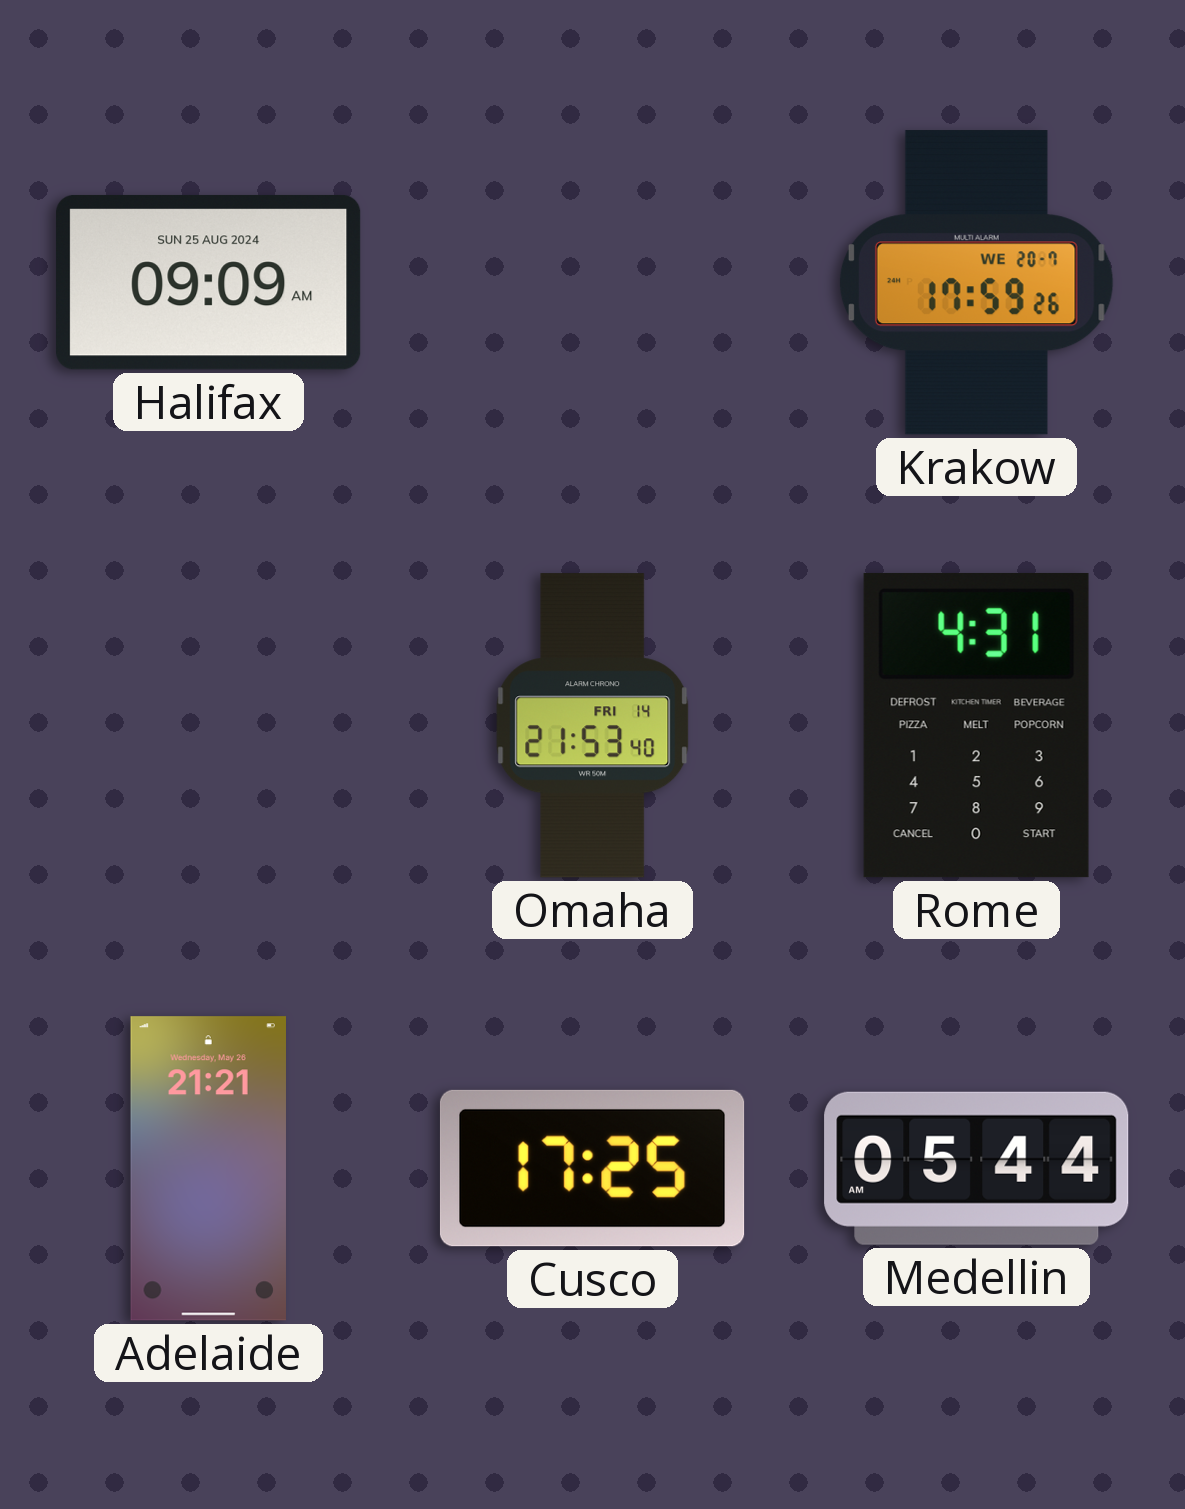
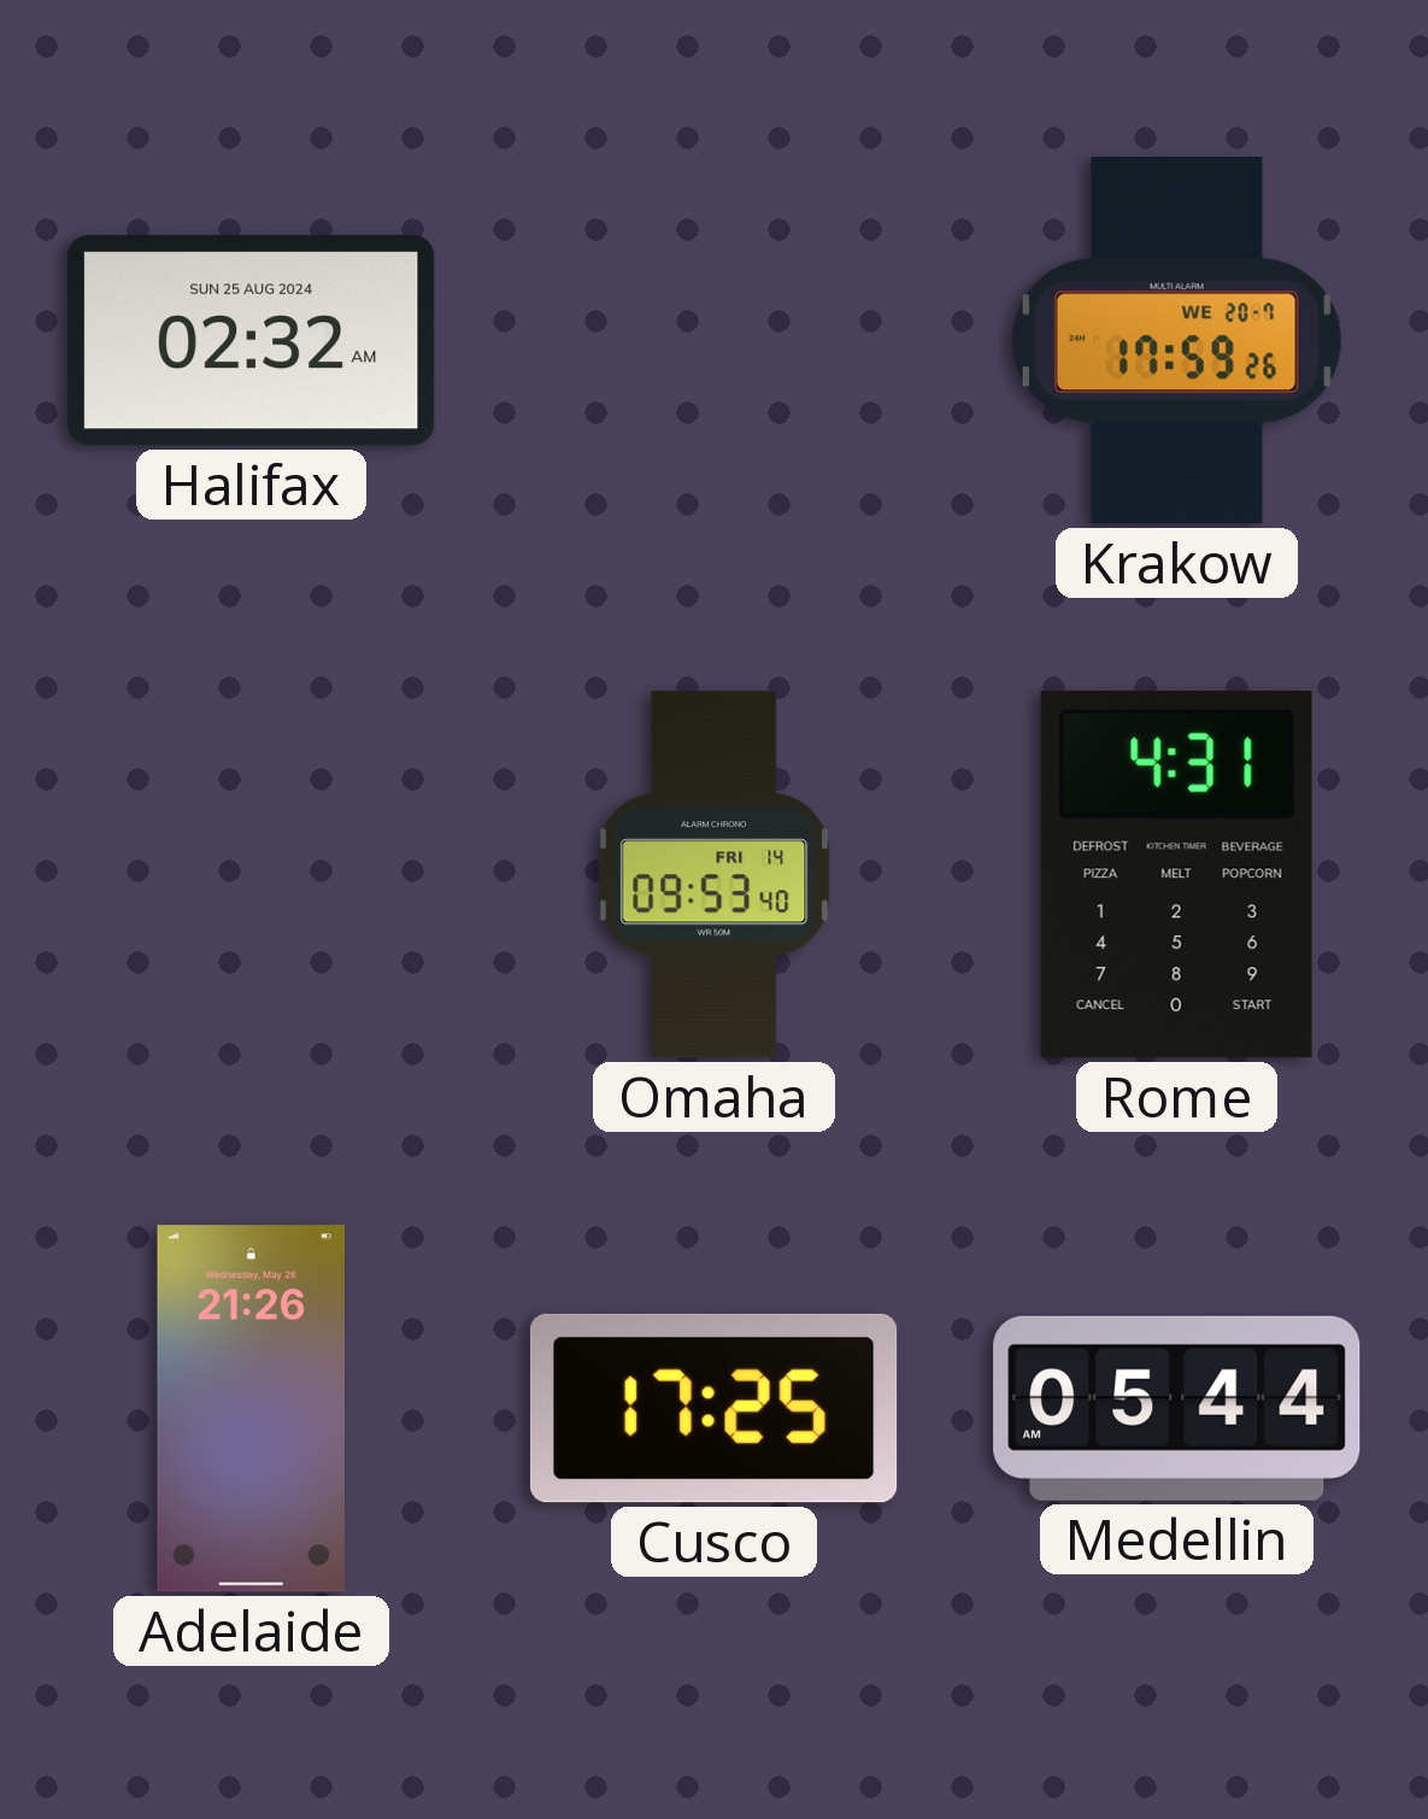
Halifax: 09:09 -> 02:32
Omaha: 21:53 -> 09:53
Adelaide: 21:21 -> 21:26
